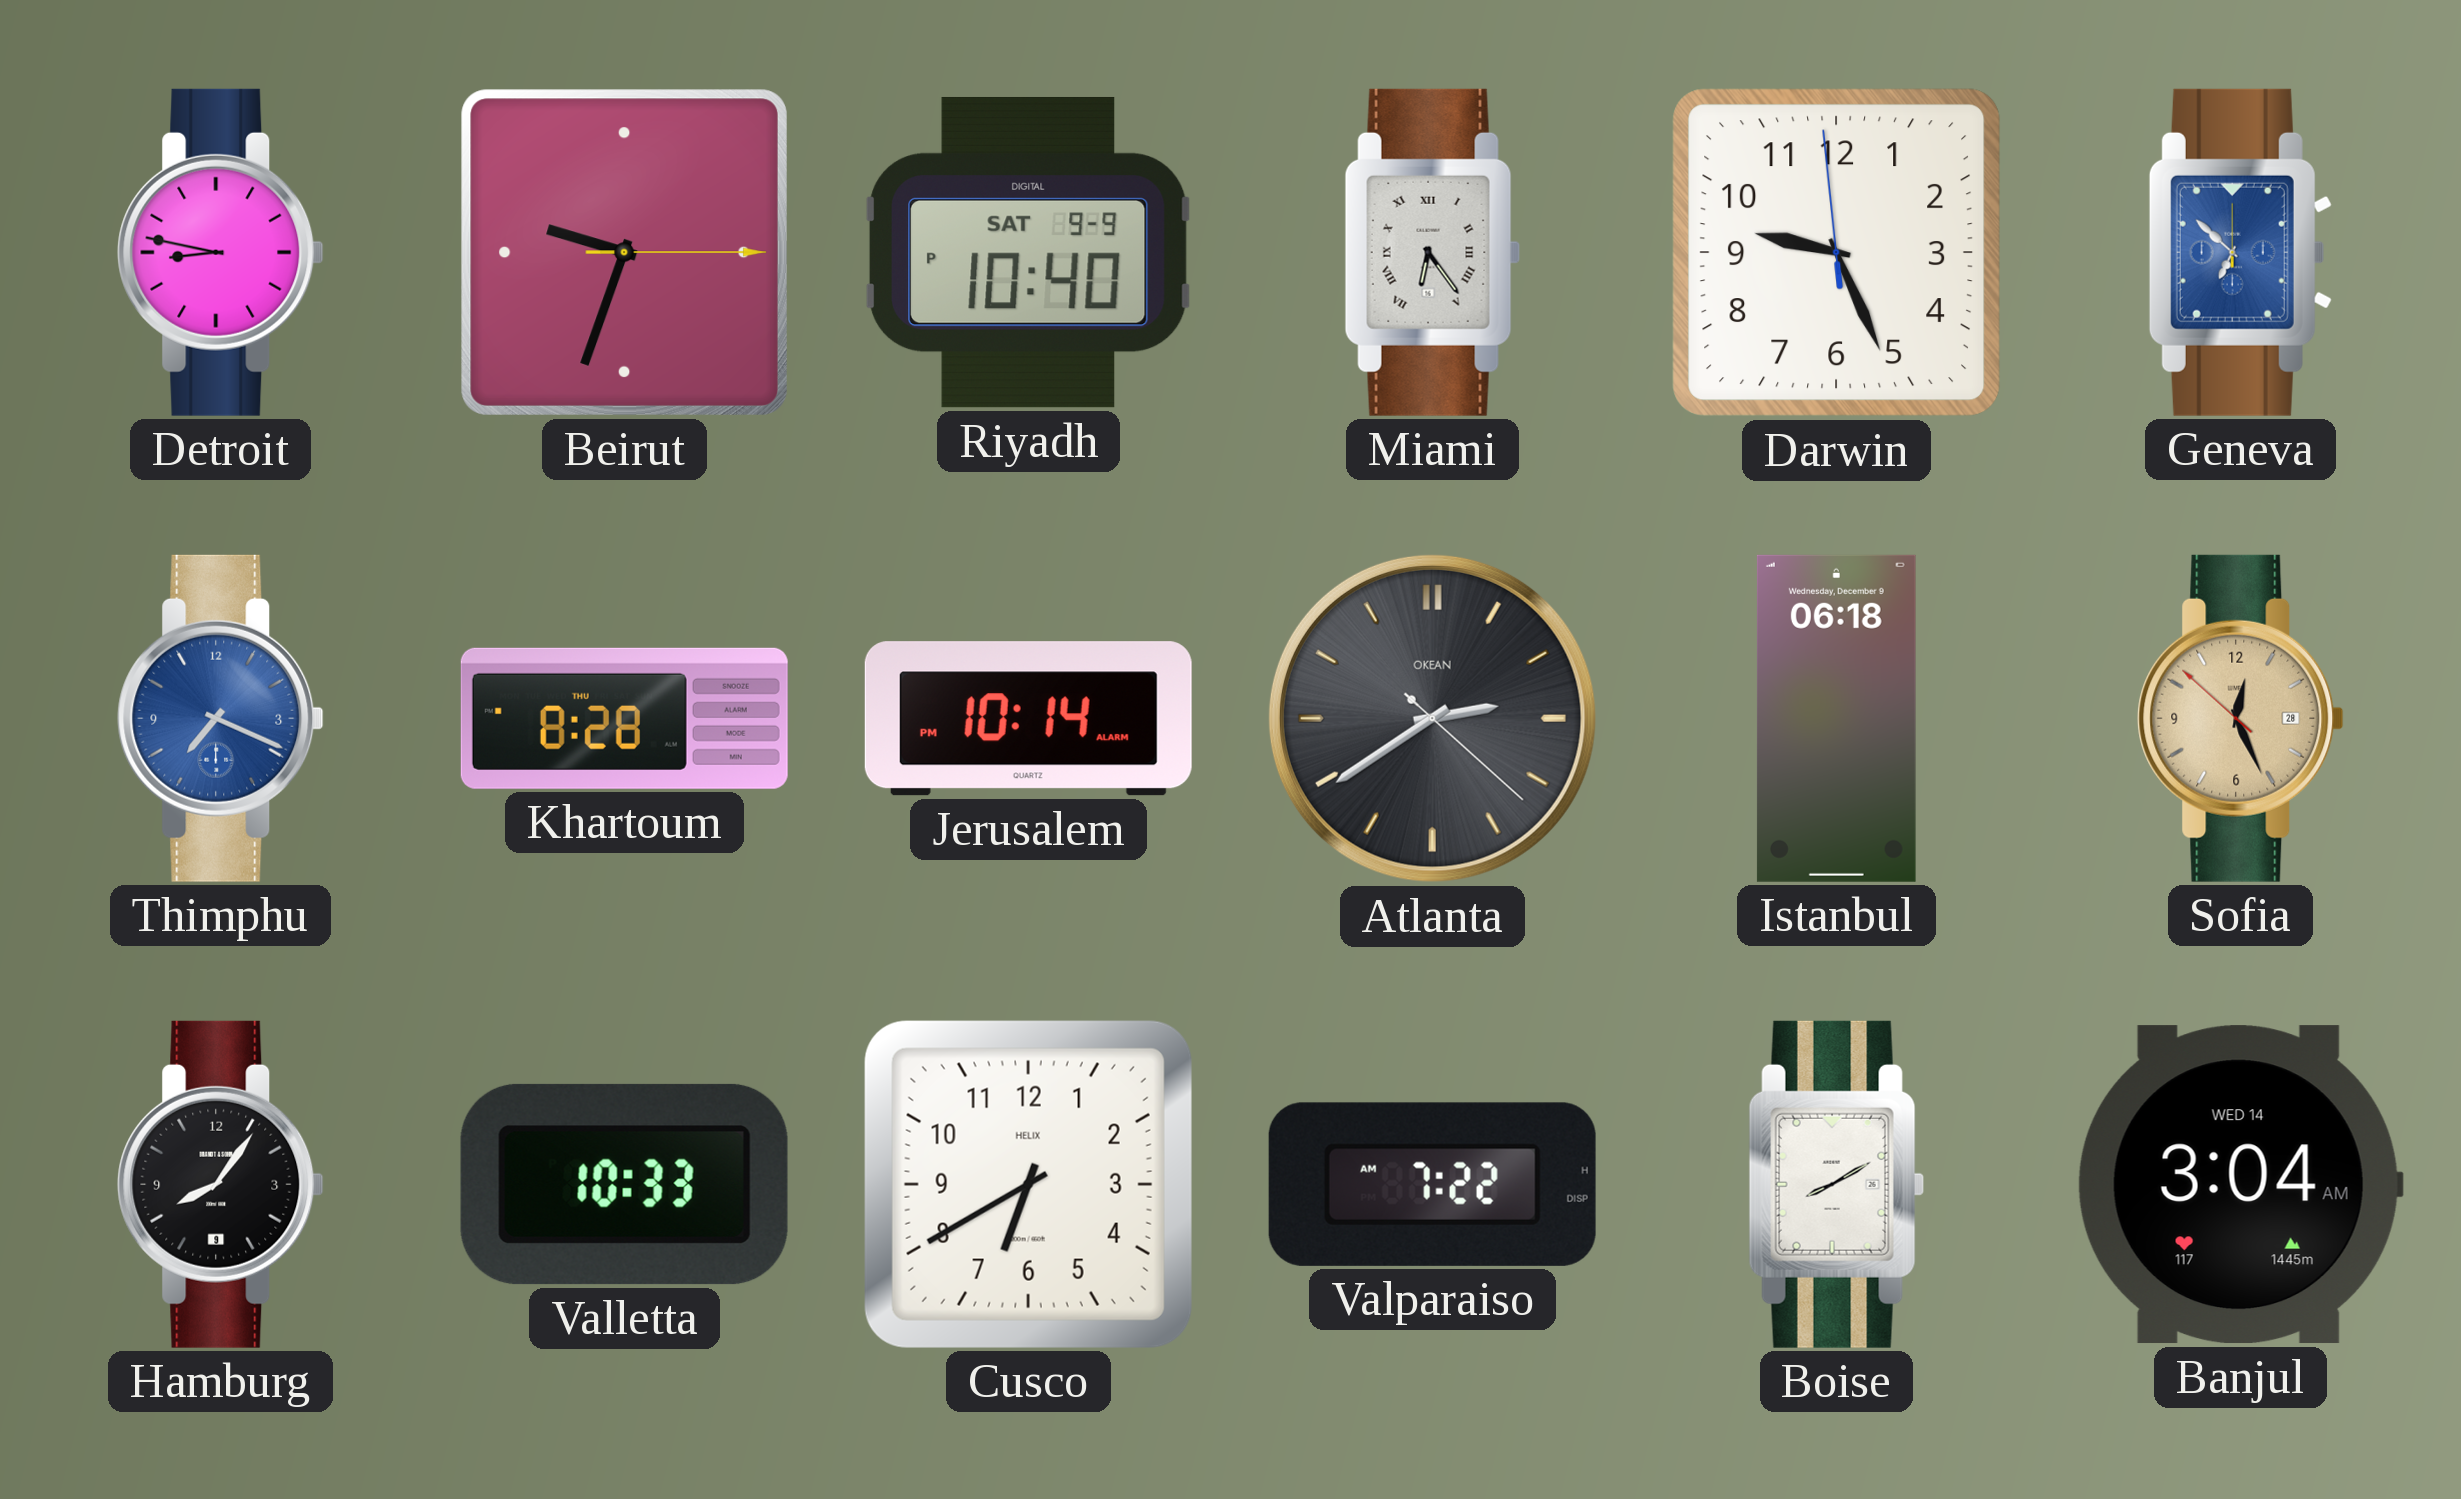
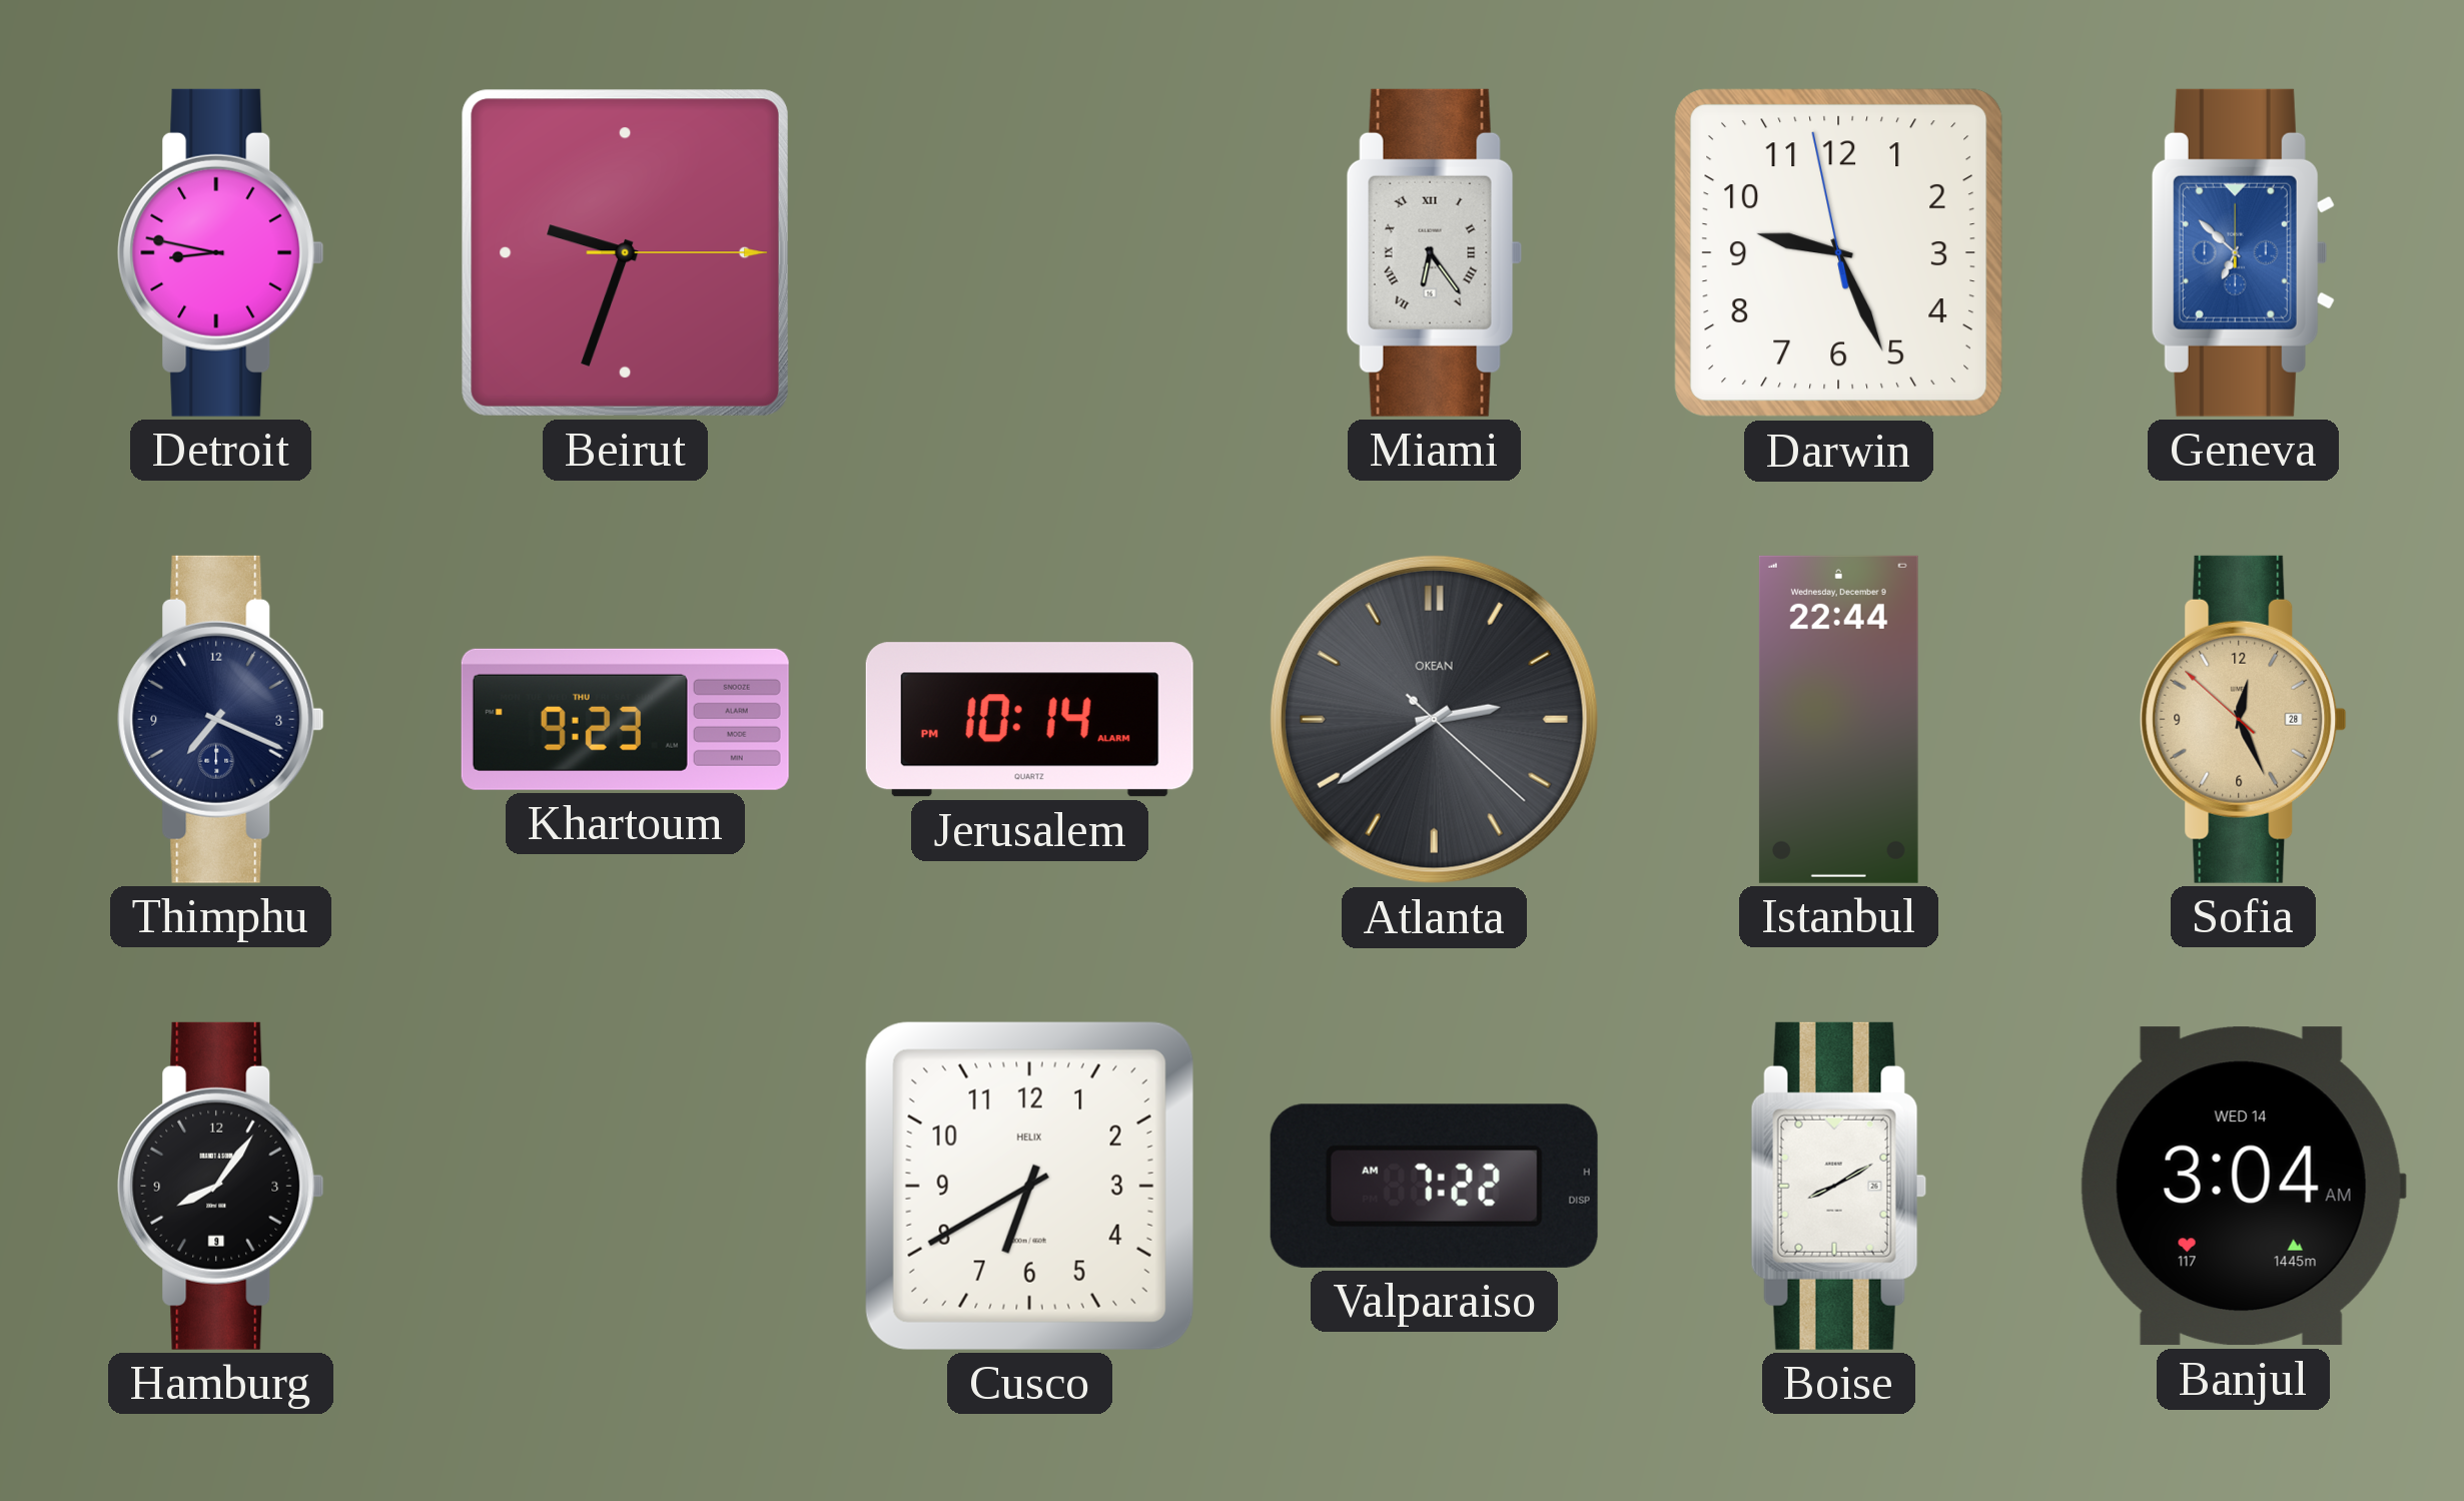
Riyadh: 10:40 -> none
Darwin: 9:25:59 -> 9:25:58
Thimphu dial: blue -> navy
Khartoum: 8:28 -> 9:23
Istanbul: 06:18 -> 22:44
Valletta: 10:33 -> none
